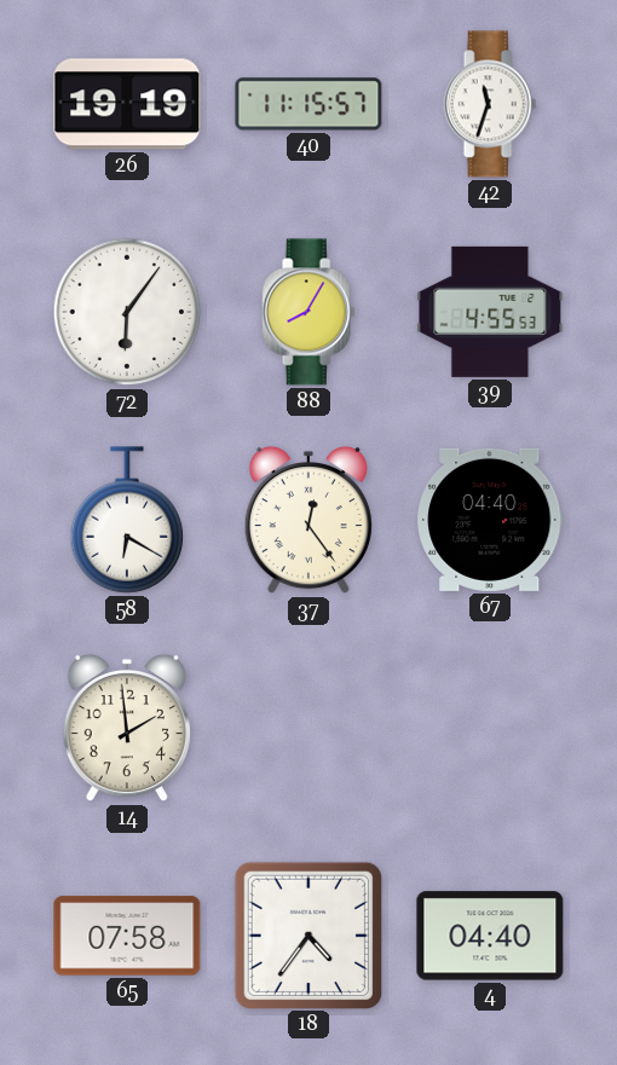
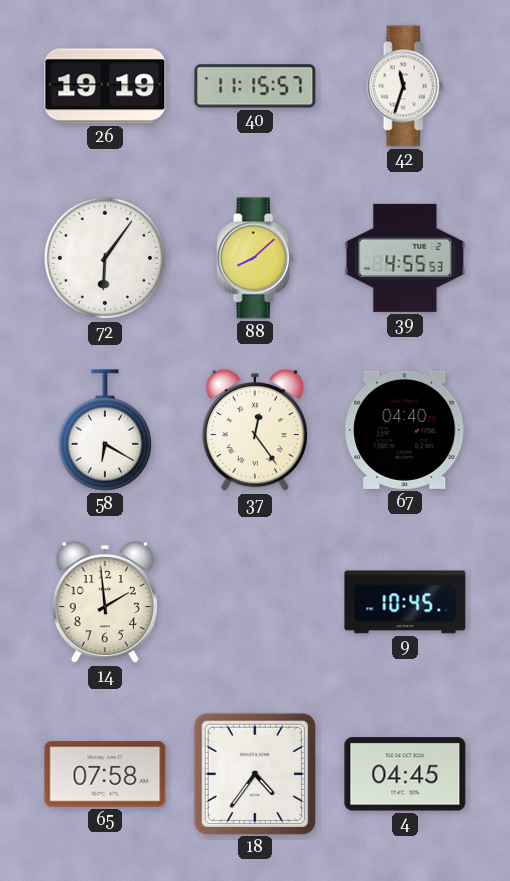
88: 8:05 -> 8:08
9: none -> 10:45
4: 04:40 -> 04:45
